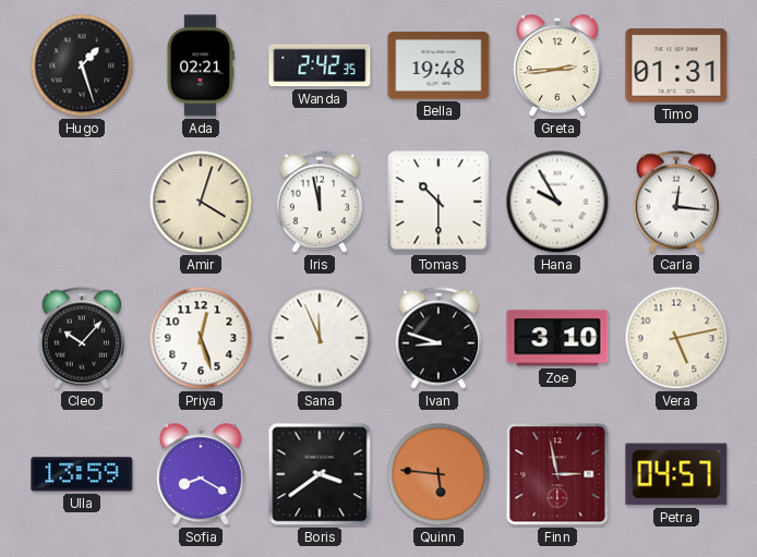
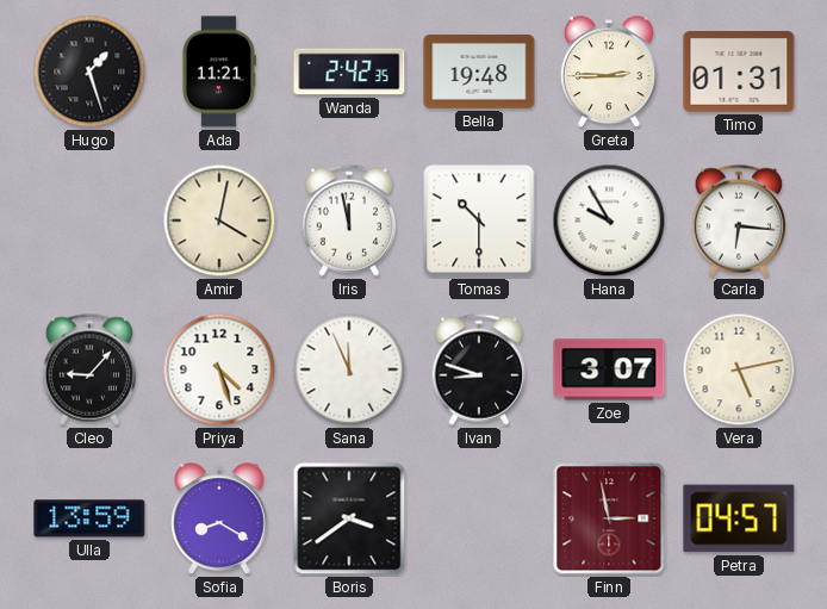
Ada: 02:21 -> 11:21
Greta: 2:44 -> 2:45
Amir: 4:03 -> 4:02
Carla: 12:16 -> 6:16
Cleo: 10:07 -> 9:07
Priya: 12:27 -> 4:27
Zoe: 3:10 -> 3:07
Quinn: 5:46 -> none
